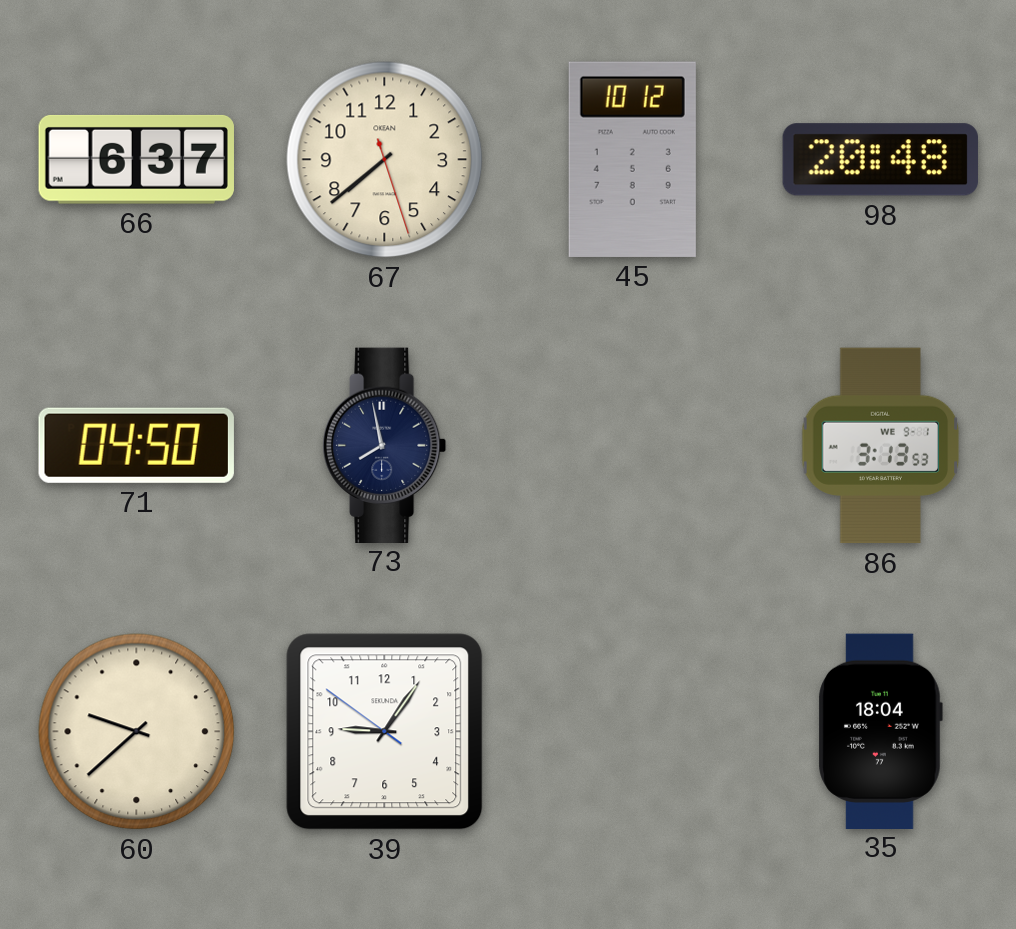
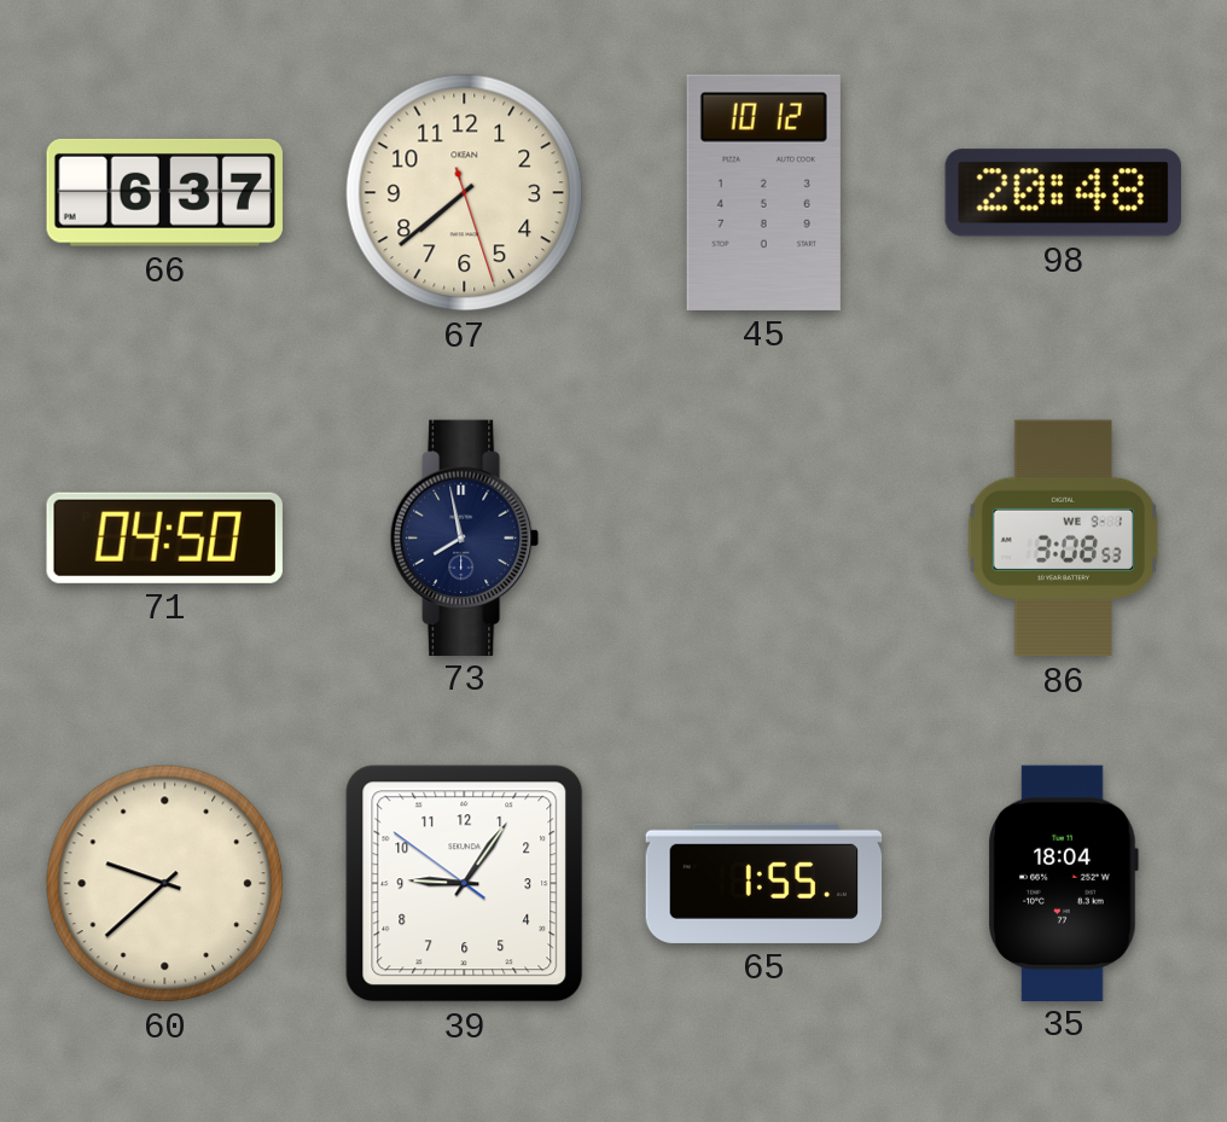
86: 3:13 -> 3:08
65: none -> 1:55
